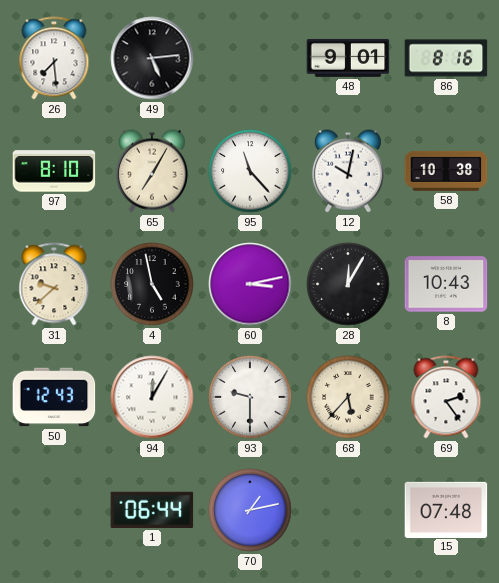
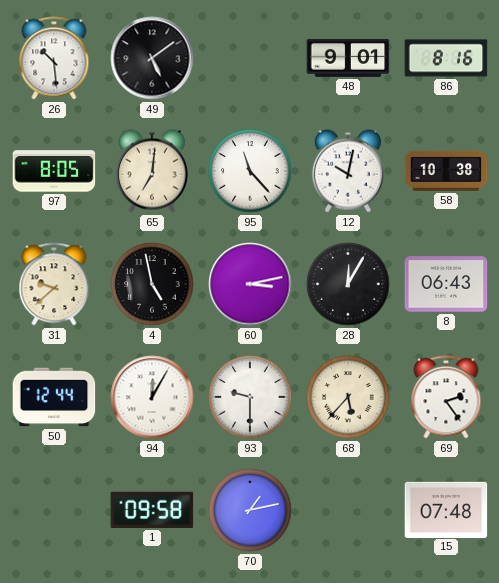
26: 7:29 -> 10:29
49: 5:14 -> 5:09
97: 8:10 -> 8:05
65: 7:05 -> 7:01
8: 10:43 -> 06:43
50: 12:43 -> 12:44
1: 06:44 -> 09:58
